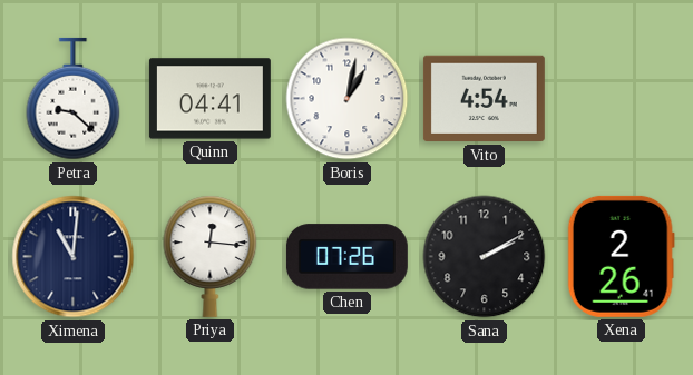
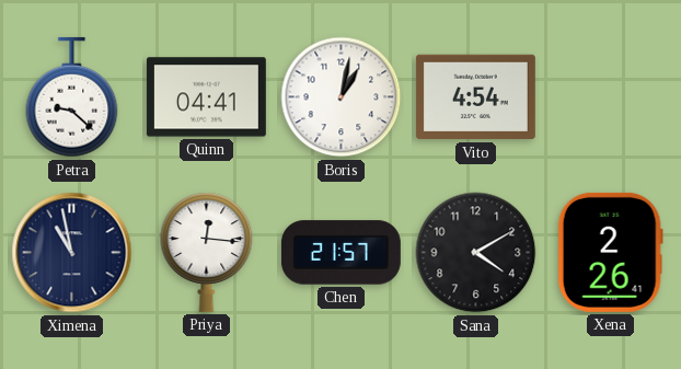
Ximena: 11:01 -> 10:58
Chen: 07:26 -> 21:57
Sana: 2:10 -> 4:10
